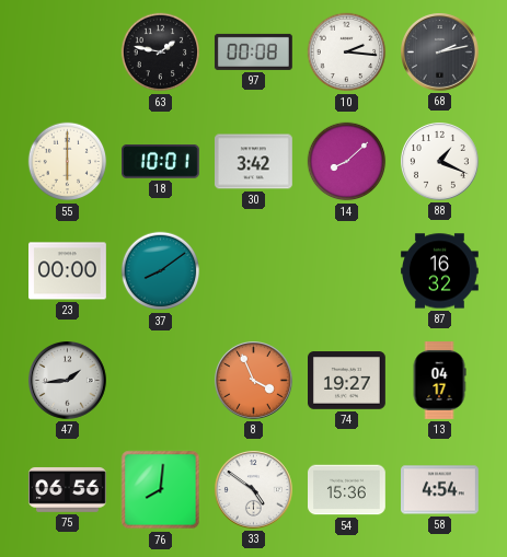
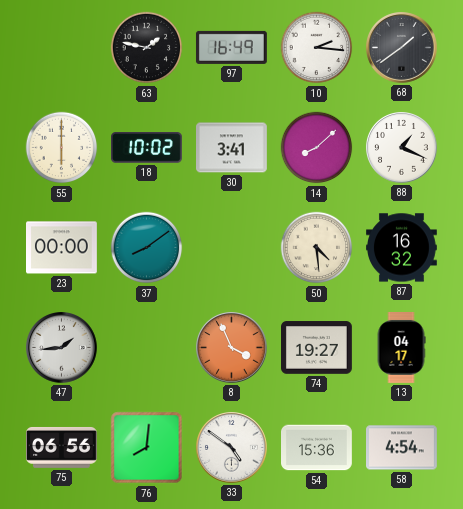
97: 00:08 -> 16:49
68: 2:13 -> 1:39
18: 10:01 -> 10:02
30: 3:42 -> 3:41
50: none -> 4:29
